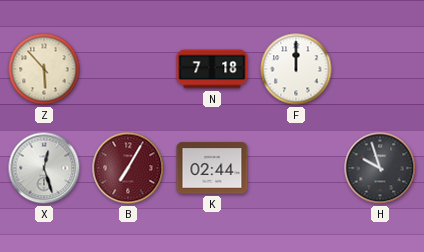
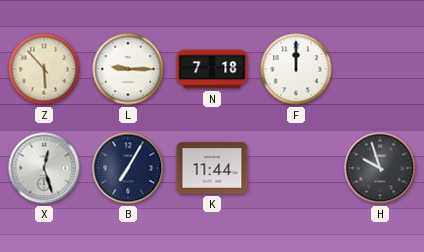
L: none -> 9:15
B dial: burgundy -> navy
K: 02:44 -> 11:44
